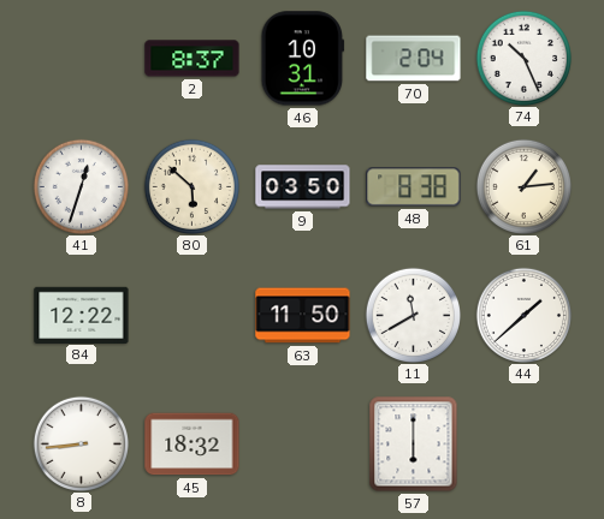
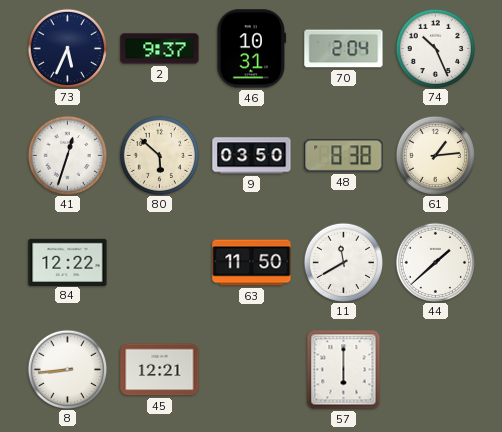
73: none -> 5:34
2: 8:37 -> 9:37
45: 18:32 -> 12:21
